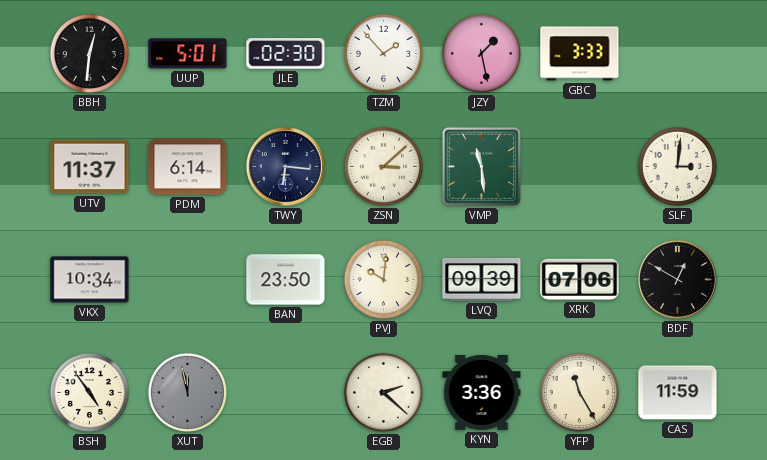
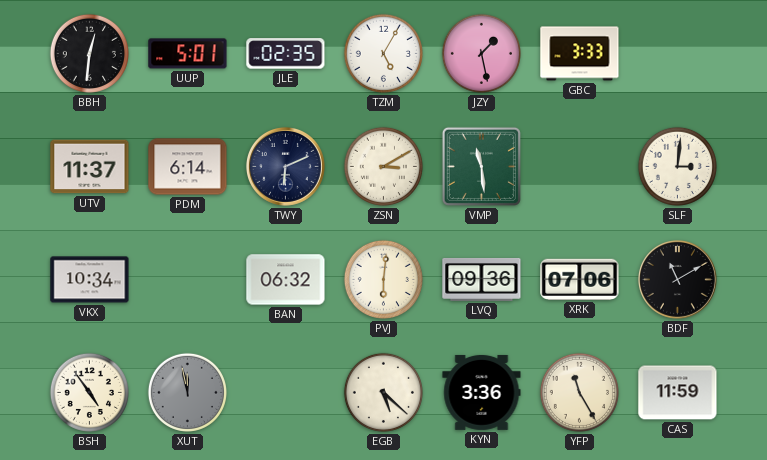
JLE: 02:30 -> 02:35
TZM: 1:53 -> 5:05
TWY: 6:16 -> 6:11
ZSN: 3:08 -> 3:10
BAN: 23:50 -> 06:32
PVJ: 10:01 -> 6:01
LVQ: 09:39 -> 09:36
BDF: 12:50 -> 11:10
EGB: 2:22 -> 5:22
